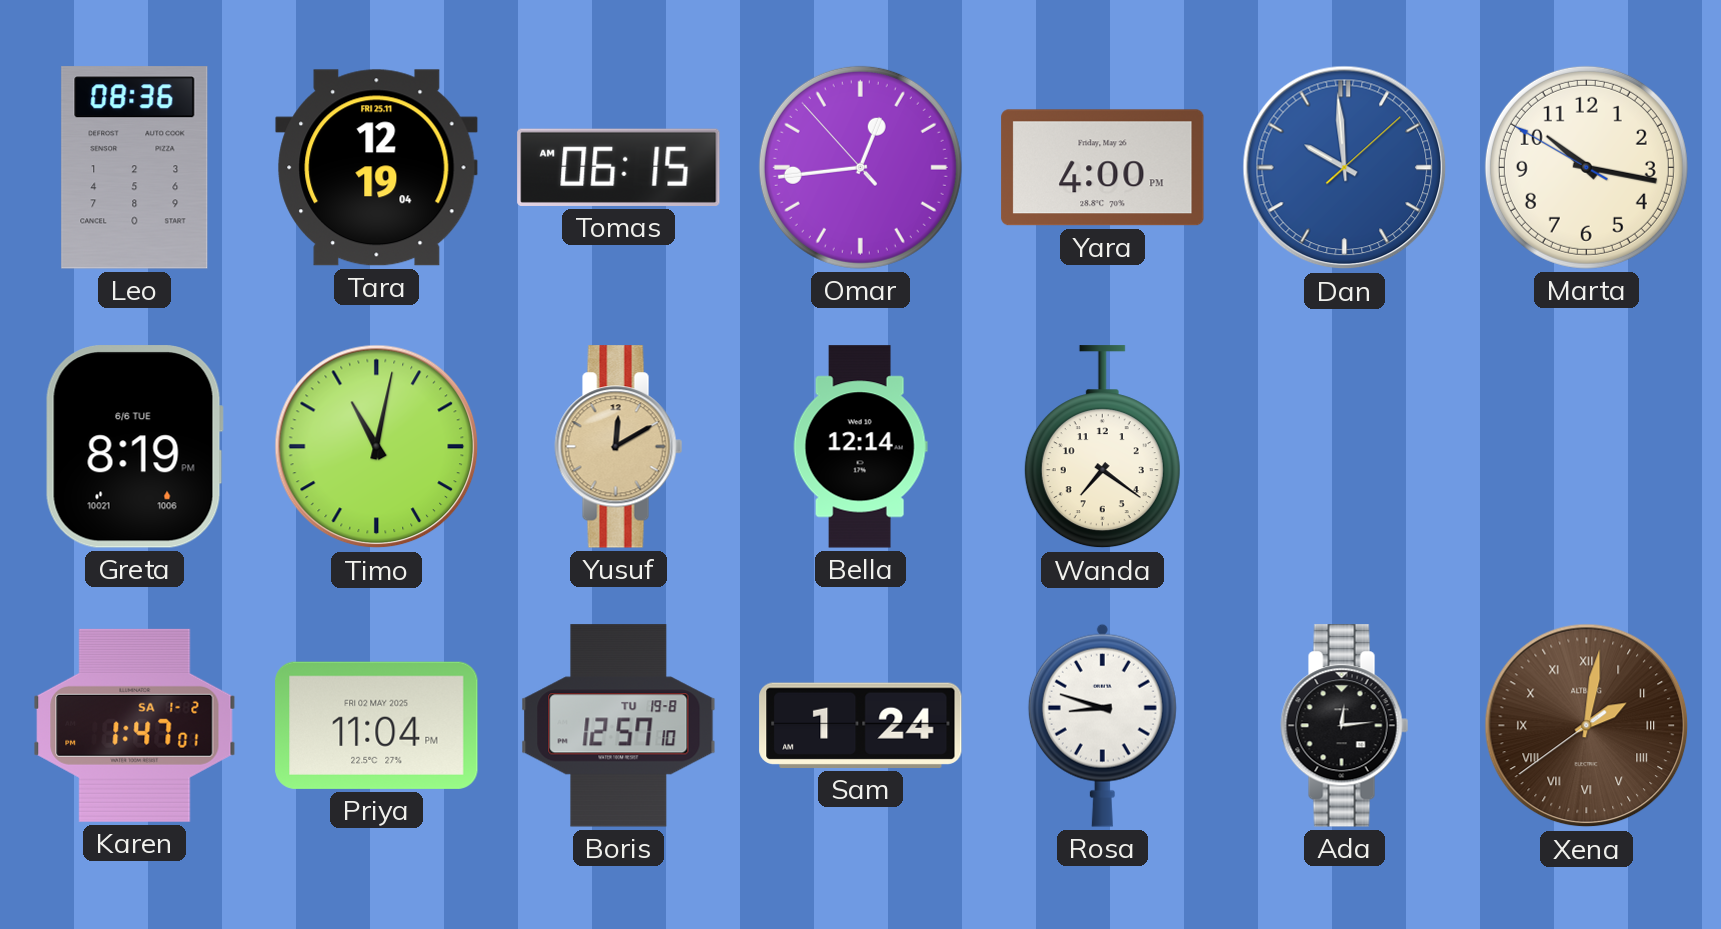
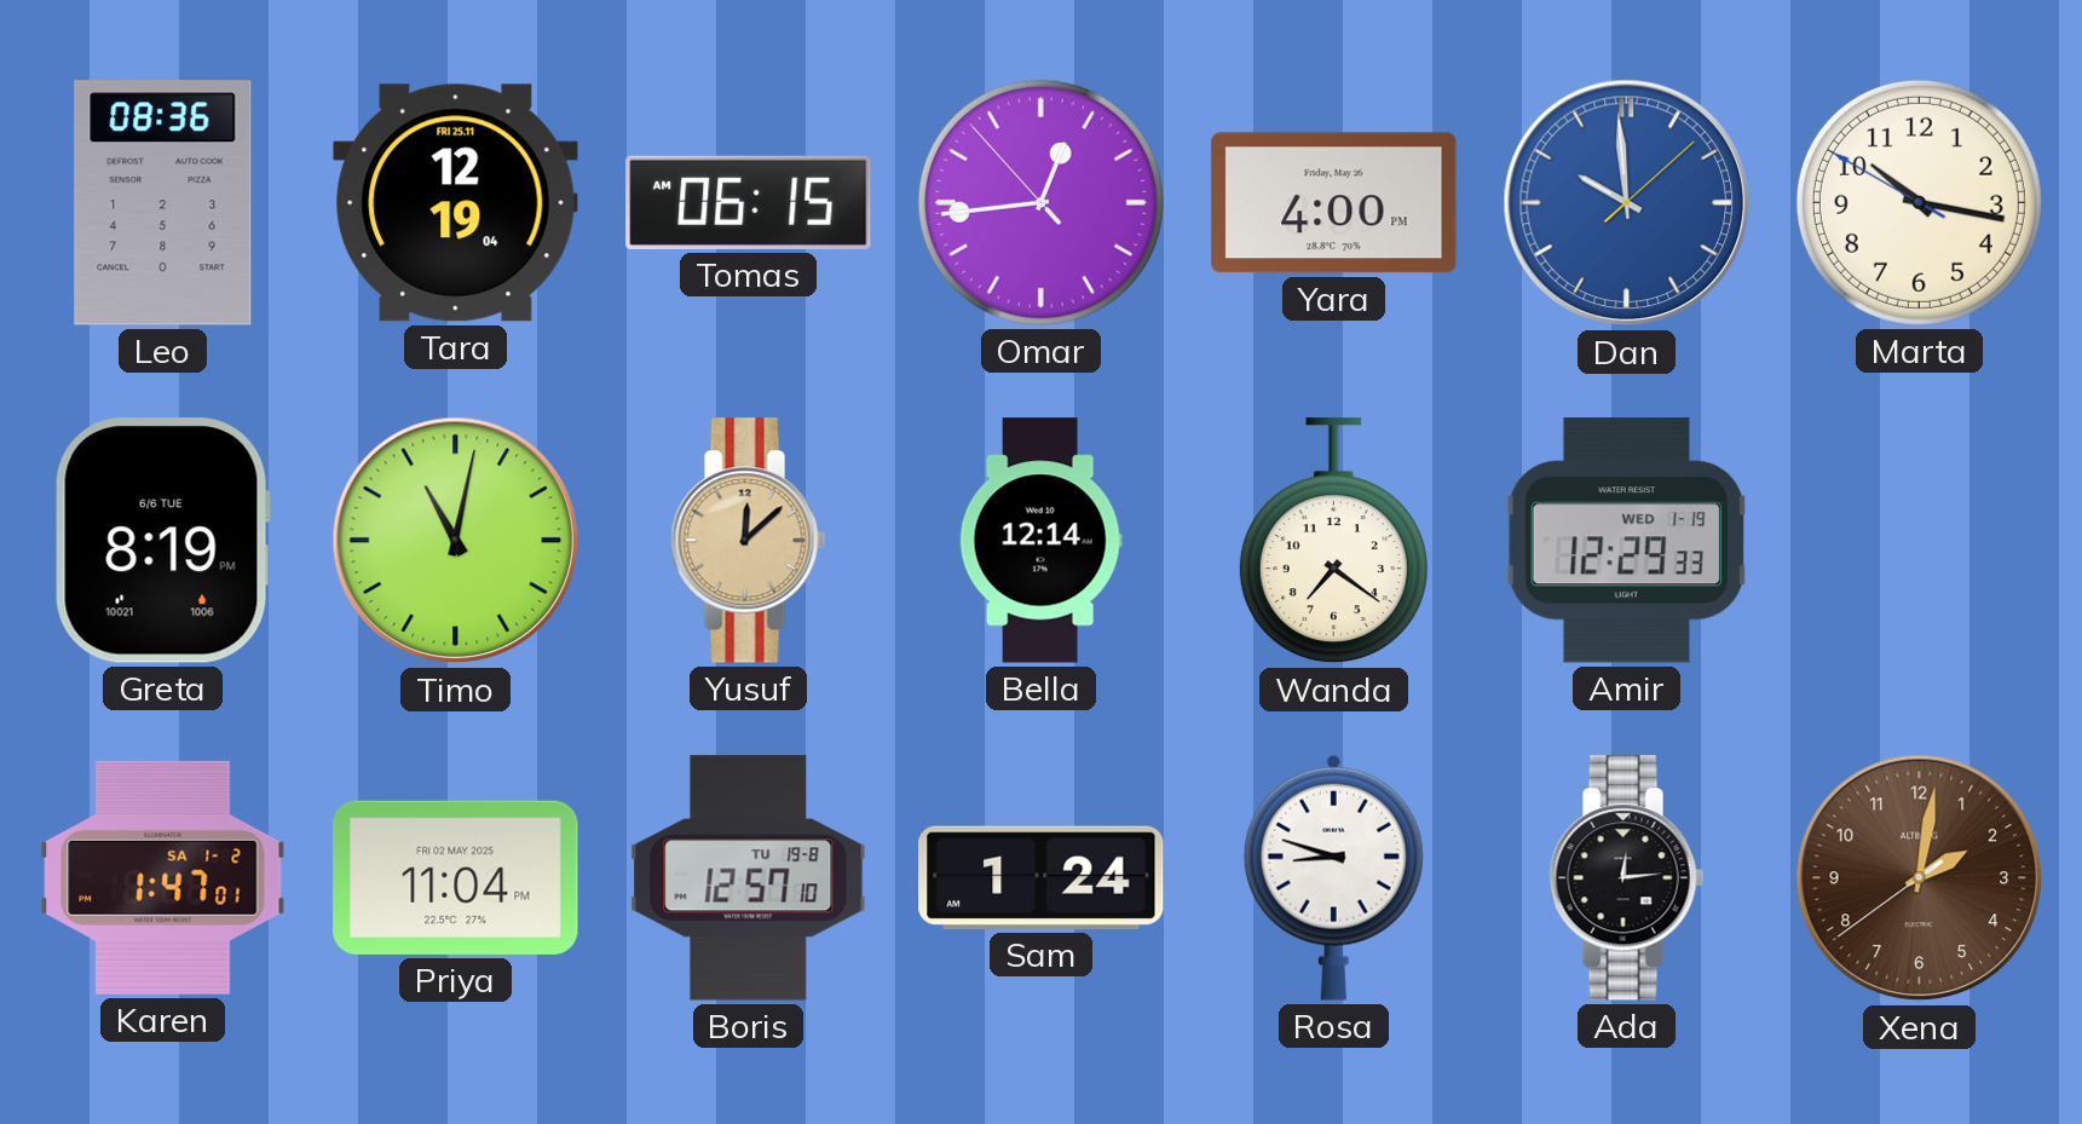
Yusuf: 12:10 -> 12:08
Amir: none -> 12:29
Xena numerals: Roman -> Arabic
